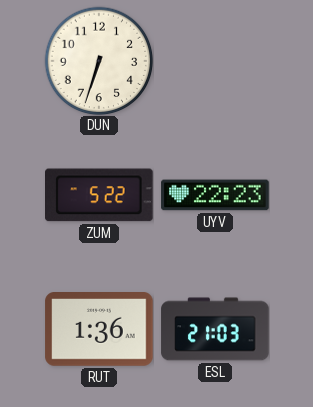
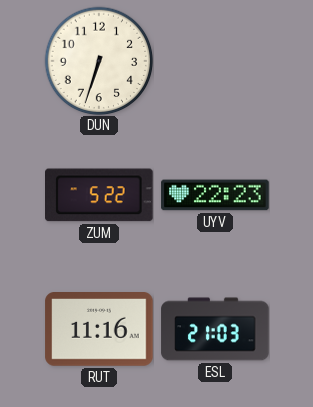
RUT: 1:36 -> 11:16
